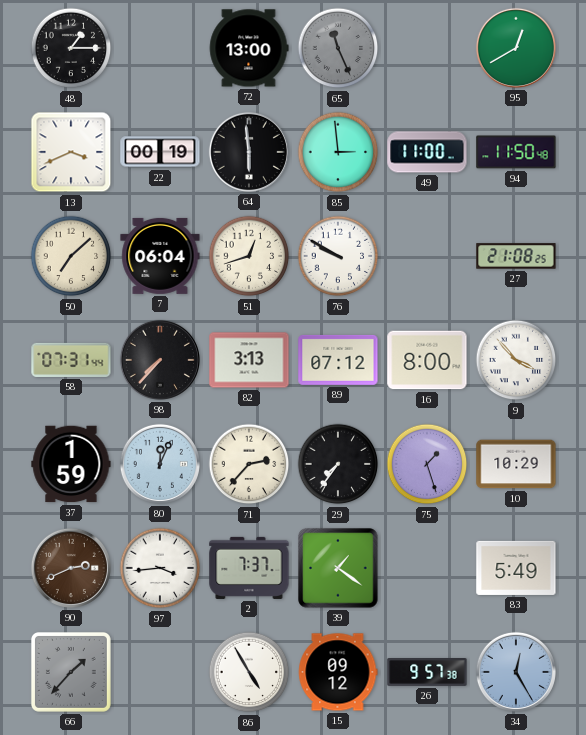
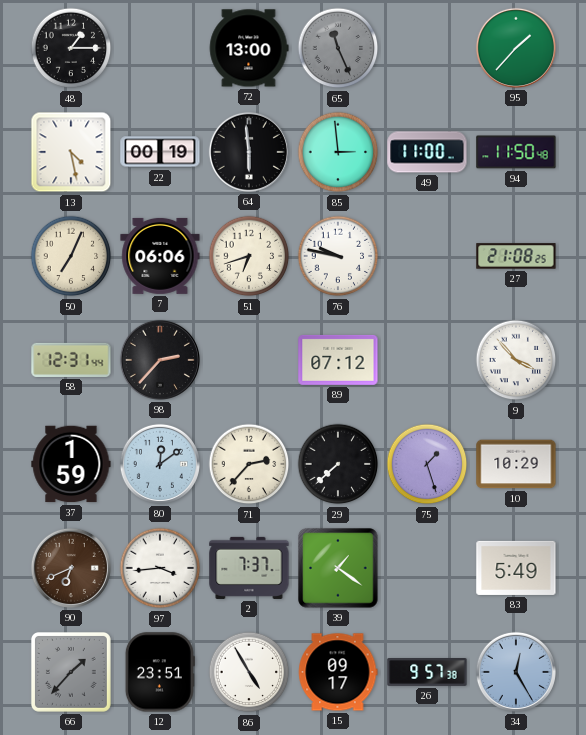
95: 12:40 -> 1:37
13: 3:41 -> 4:28
50: 7:08 -> 7:04
7: 06:04 -> 06:06
51: 12:42 -> 6:42
76: 9:50 -> 9:47
58: 07:31 -> 12:31
98: 7:37 -> 2:37
82: 3:13 -> none
16: 8:00 -> none
80: 12:04 -> 12:09
29: 7:36 -> 7:38
90: 2:41 -> 6:41
12: none -> 23:51
15: 09:12 -> 09:17
